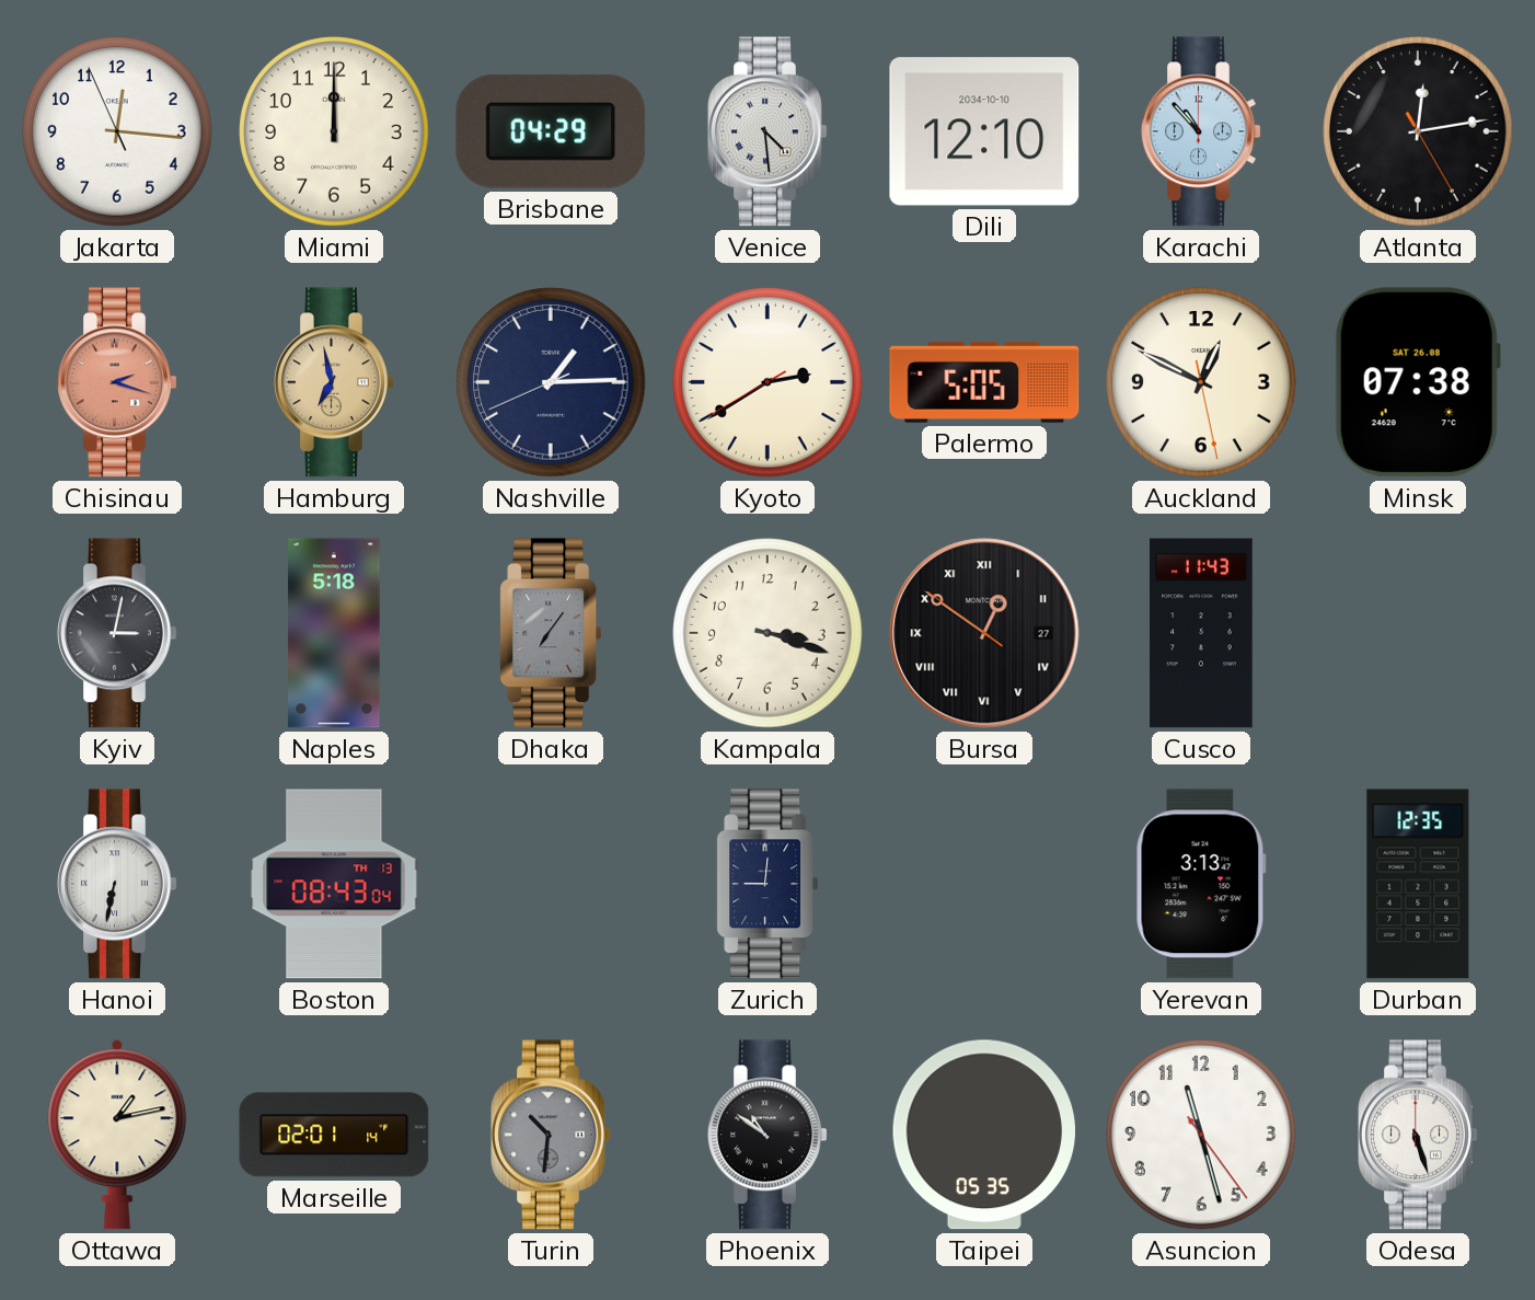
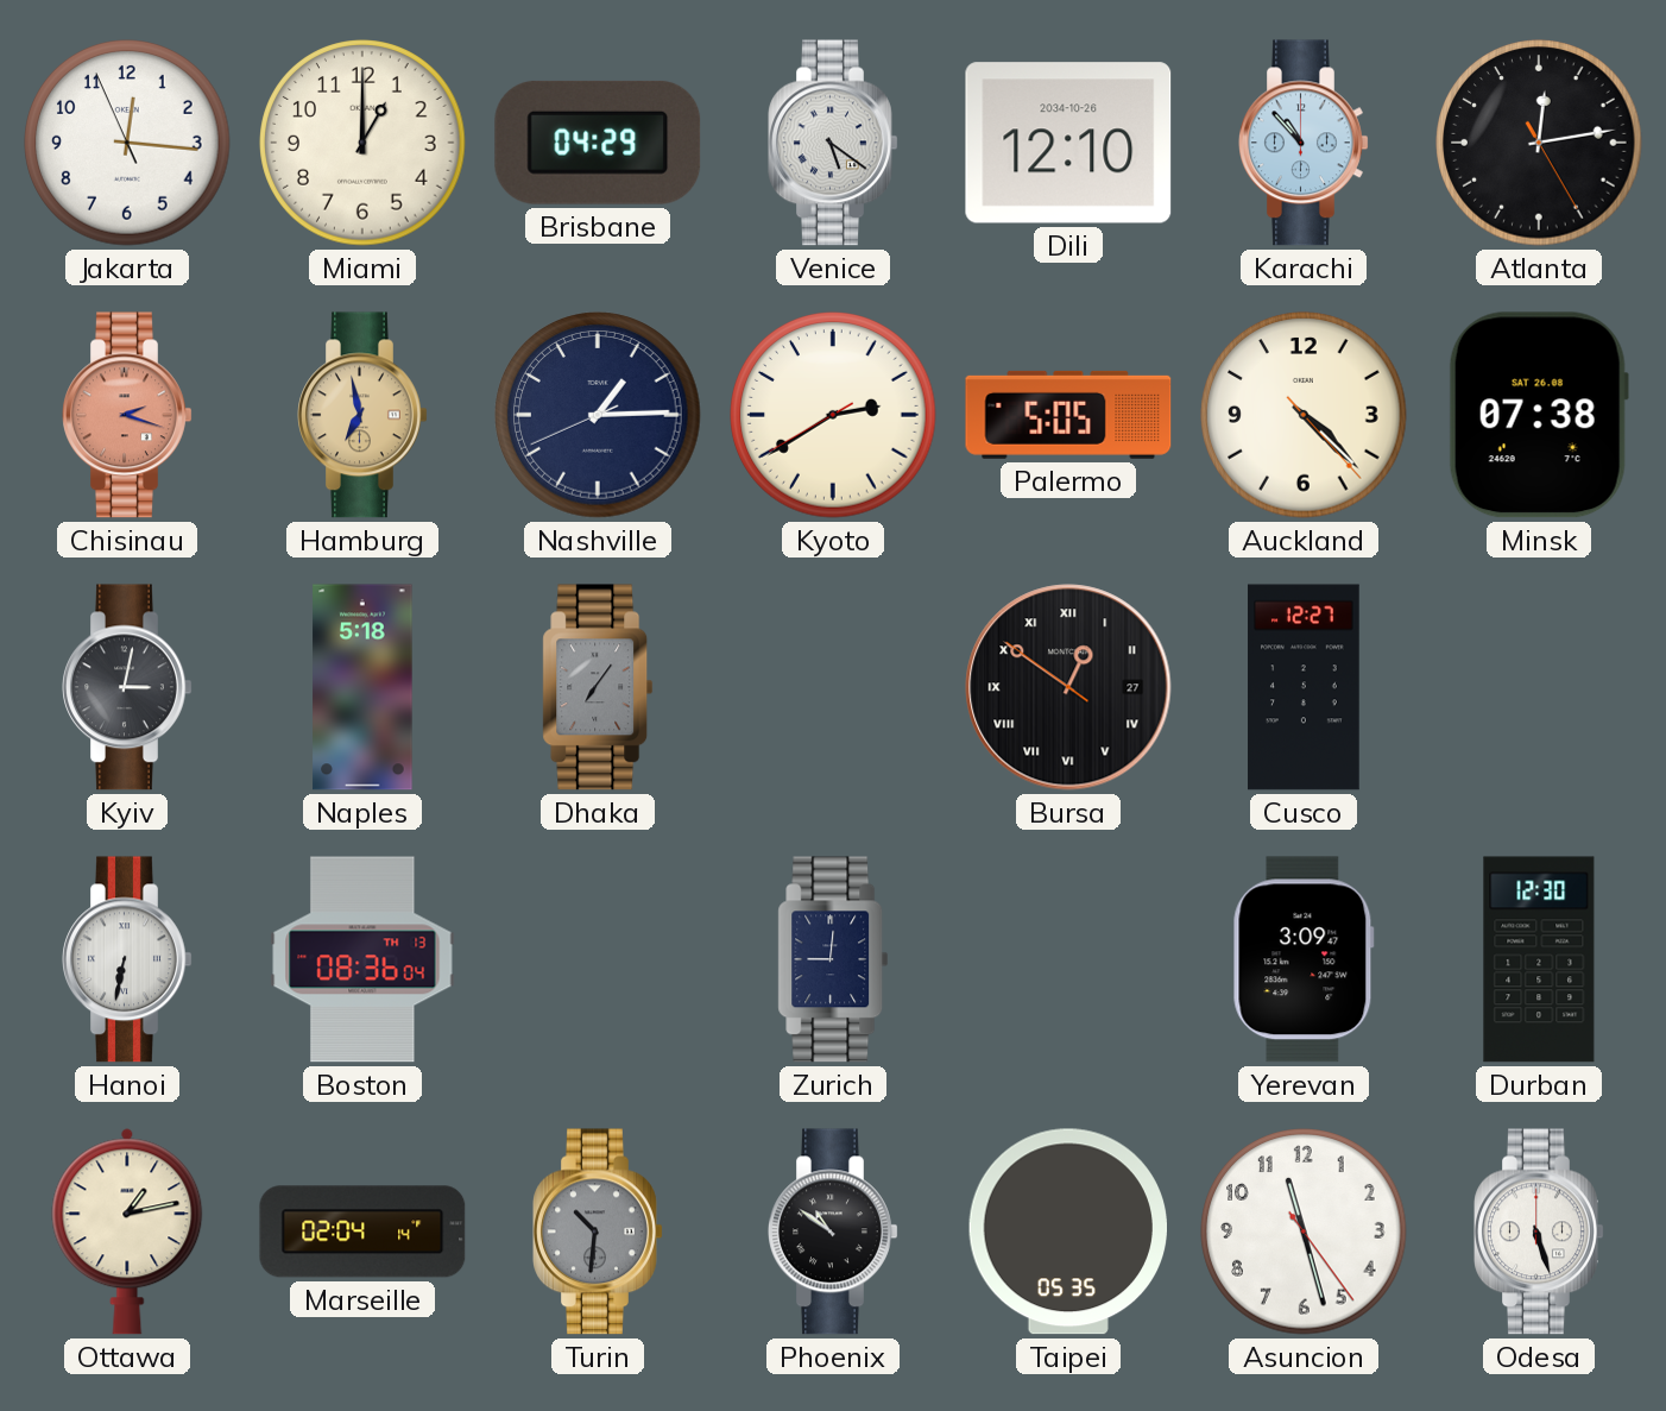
Miami: 12:00 -> 1:00
Venice: 4:29 -> 5:21
Dili date: 2034-10-10 -> 2034-10-26
Auckland: 12:49 -> 4:22
Kampala: 3:18 -> none
Cusco: 11:43 -> 12:27
Boston: 08:43 -> 08:36
Yerevan: 3:13 -> 3:09
Durban: 12:35 -> 12:30
Marseille: 02:01 -> 02:04
